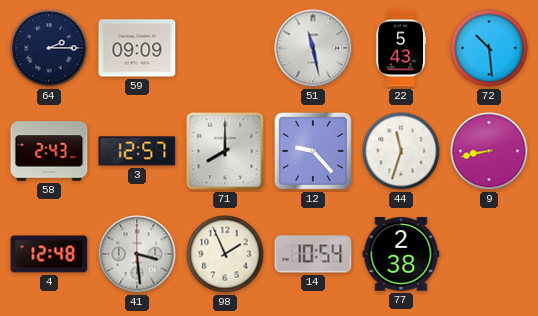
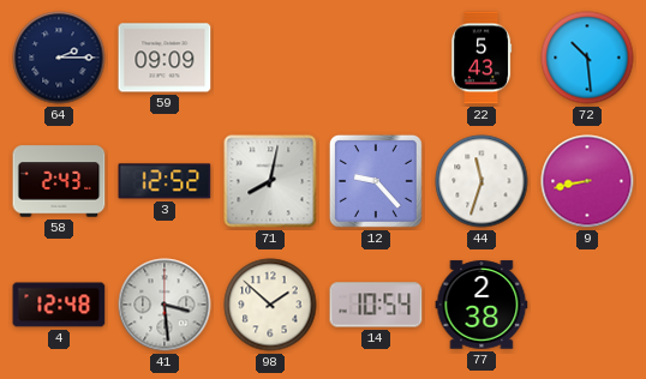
51: 11:28 -> none
3: 12:57 -> 12:52
71: 8:00 -> 8:02
98: 1:56 -> 1:52
